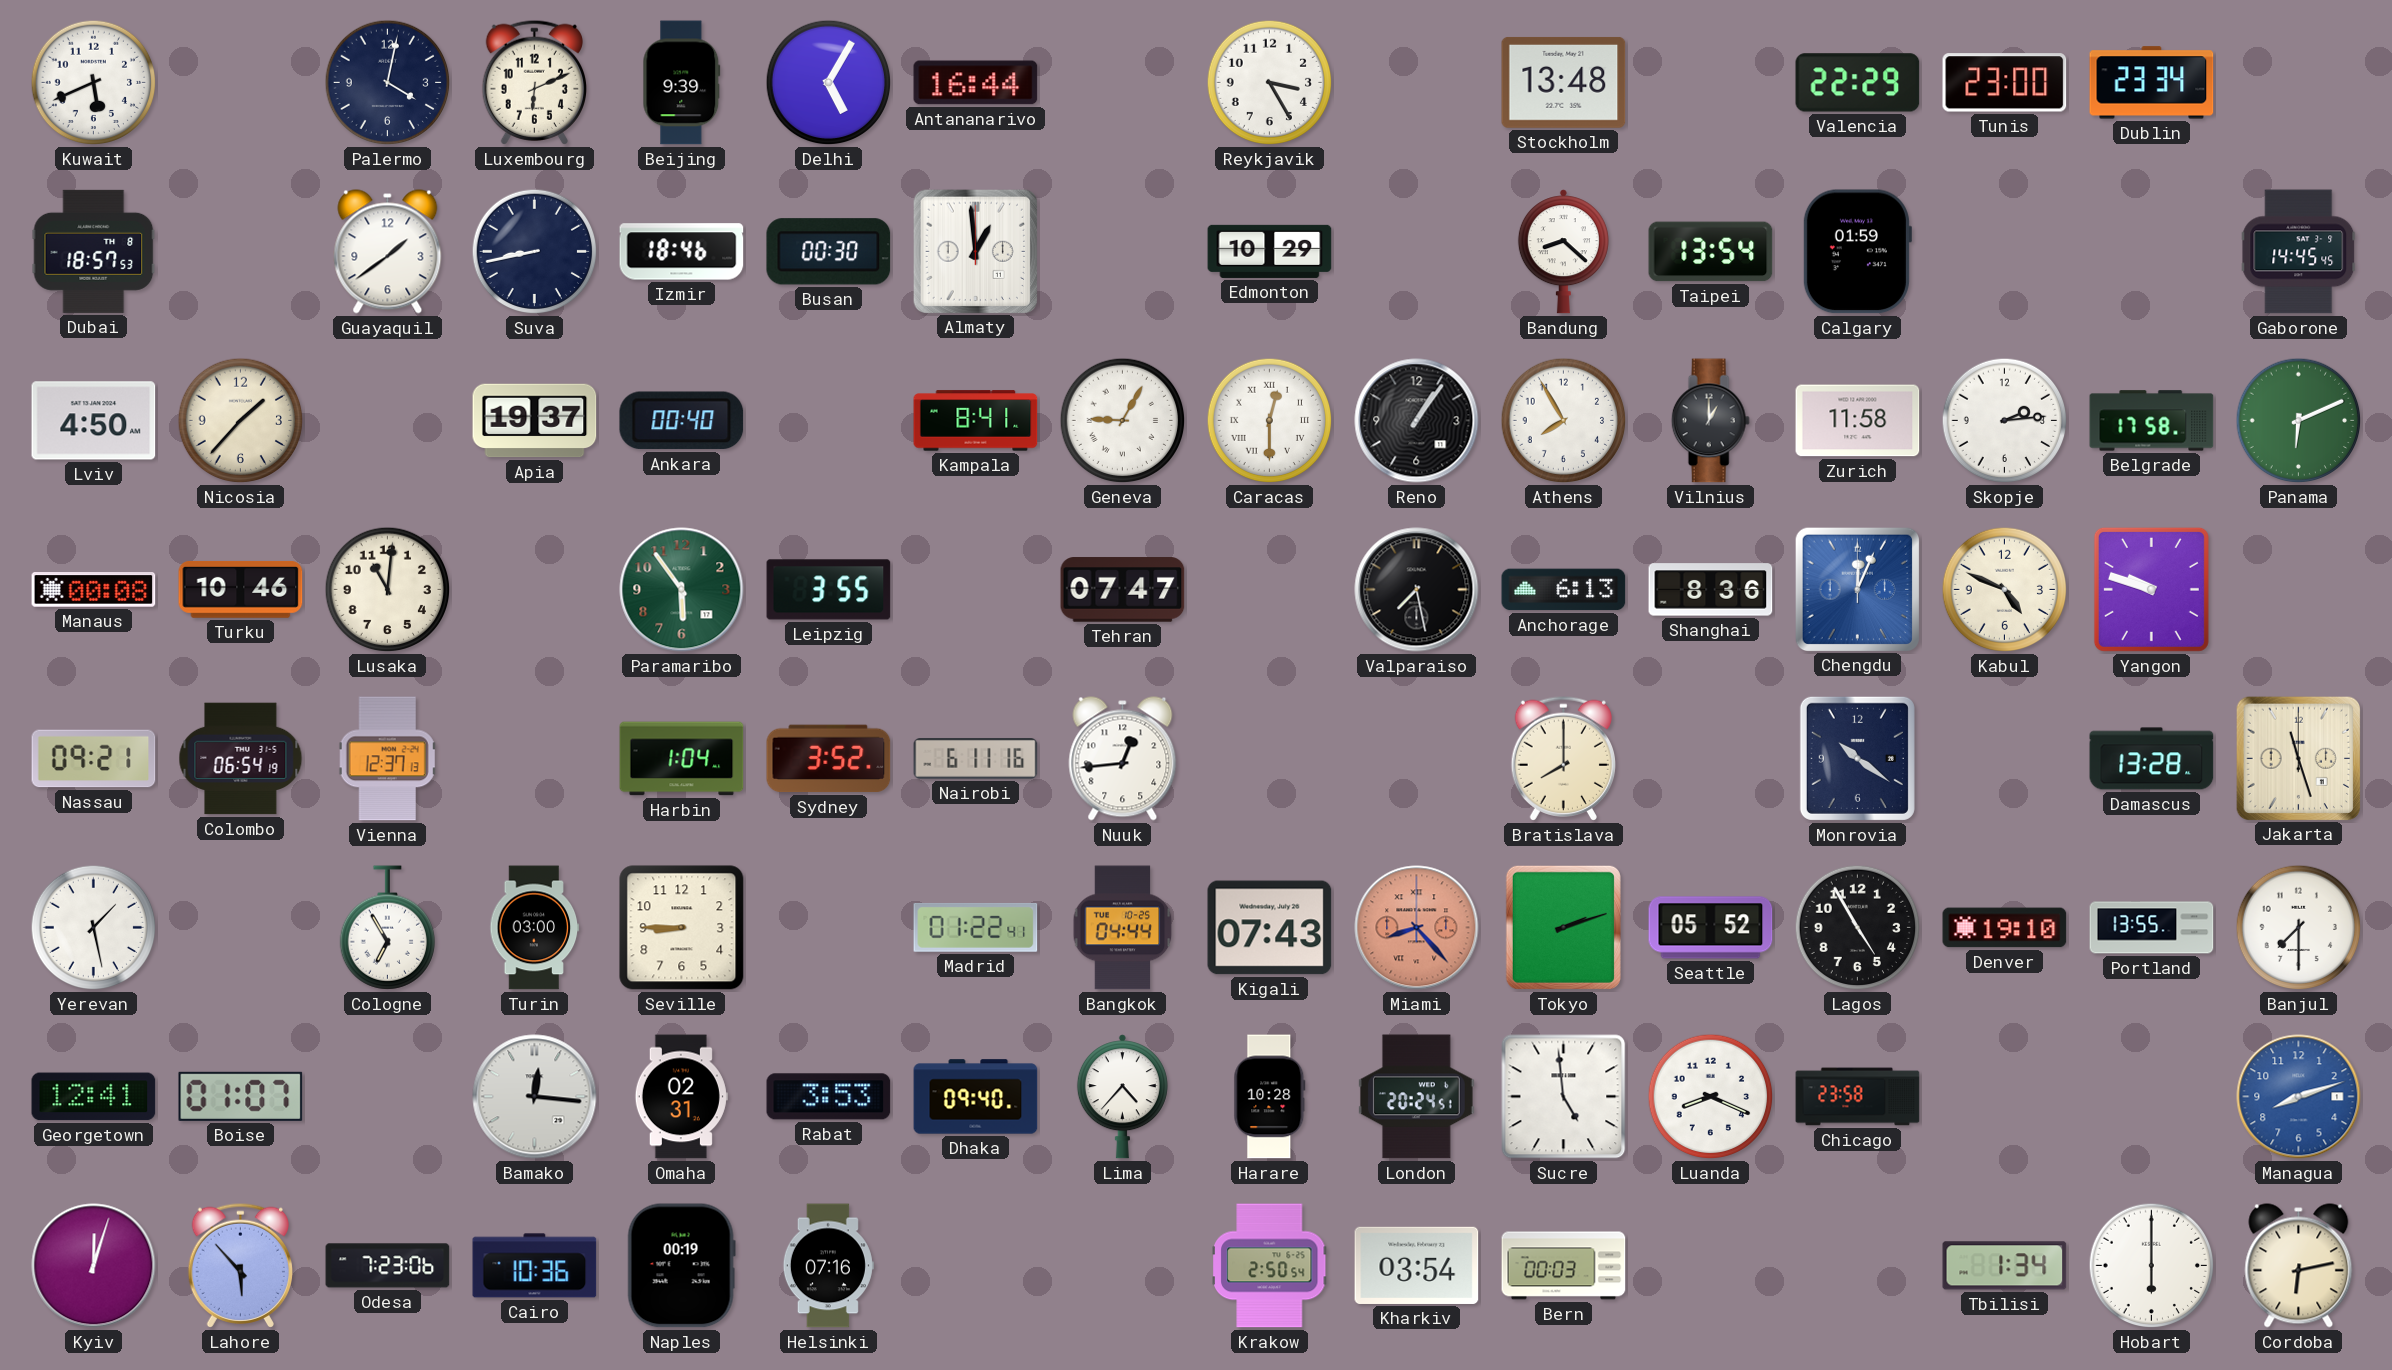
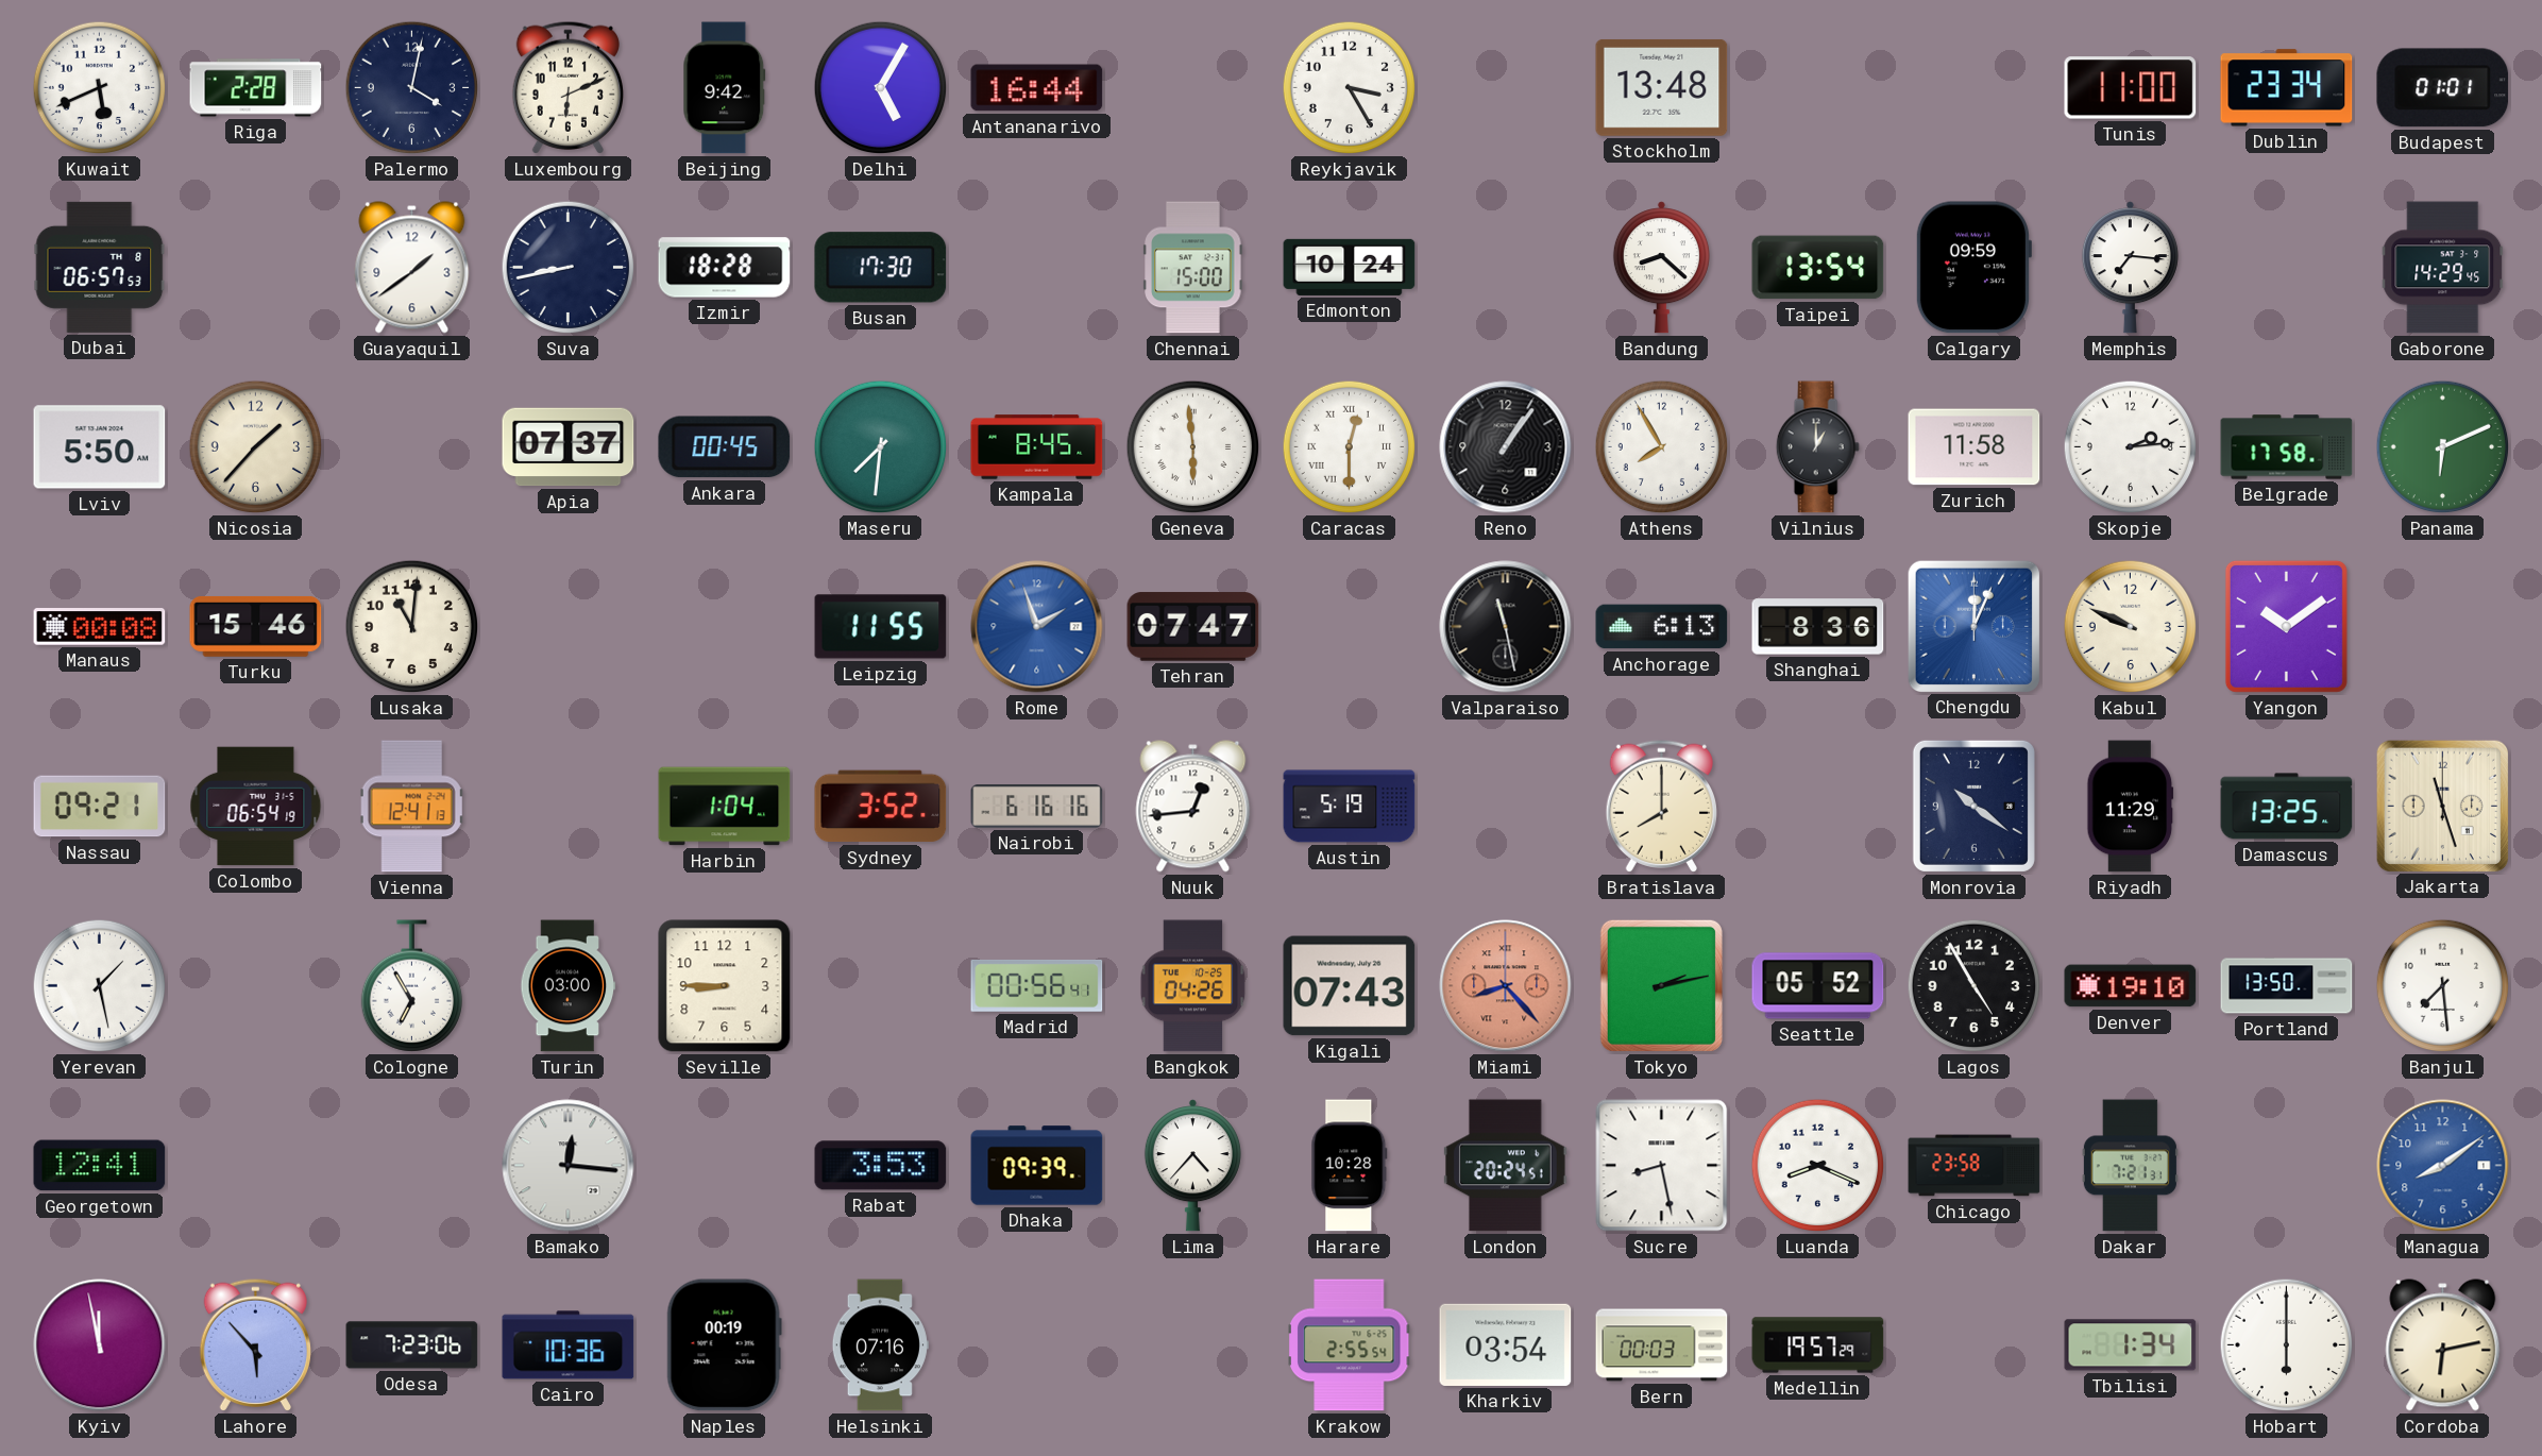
Riga: none -> 2:28
Beijing: 9:39 -> 9:42
Valencia: 22:29 -> none
Tunis: 23:00 -> 11:00
Budapest: none -> 01:01
Dubai: 18:57 -> 06:57
Izmir: 18:46 -> 18:28
Busan: 00:30 -> 17:30
Almaty: 12:59 -> none
Chennai: none -> 15:00
Edmonton: 10:29 -> 10:24
Calgary: 01:59 -> 09:59
Memphis: none -> 7:16
Gaborone: 14:45 -> 14:29
Lviv: 4:50 -> 5:50
Apia: 19:37 -> 07:37
Ankara: 00:40 -> 00:45
Maseru: none -> 7:31
Kampala: 8:41 -> 8:45
Geneva: 9:05 -> 5:59
Turku: 10:46 -> 15:46
Paramaribo: 5:54 -> none
Leipzig: 3:55 -> 11:55
Rome: none -> 1:57
Valparaiso: 7:28 -> 11:28
Kabul: 4:49 -> 9:49
Yangon: 9:48 -> 10:09
Vienna: 12:37 -> 12:41
Nairobi: 6:11 -> 6:16
Austin: none -> 5:19
Riyadh: none -> 11:29
Damascus: 13:28 -> 13:25
Madrid: 01:22 -> 00:56
Bangkok: 04:44 -> 04:26
Tokyo: 2:12 -> 2:13
Portland: 13:55 -> 13:50
Banjul: 7:30 -> 7:29
Boise: 01:07 -> none
Omaha: 02:31 -> none
Dhaka: 09:40 -> 09:39
Sucre: 4:59 -> 8:28
Dakar: none -> 7:21
Managua: 8:12 -> 8:09
Kyiv: 12:03 -> 11:58
Krakow: 2:50 -> 2:55
Medellin: none -> 19:57
